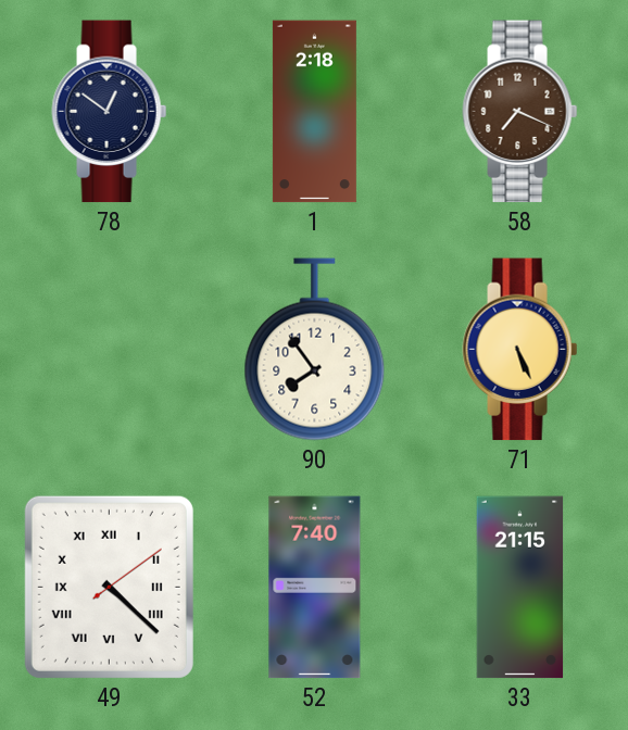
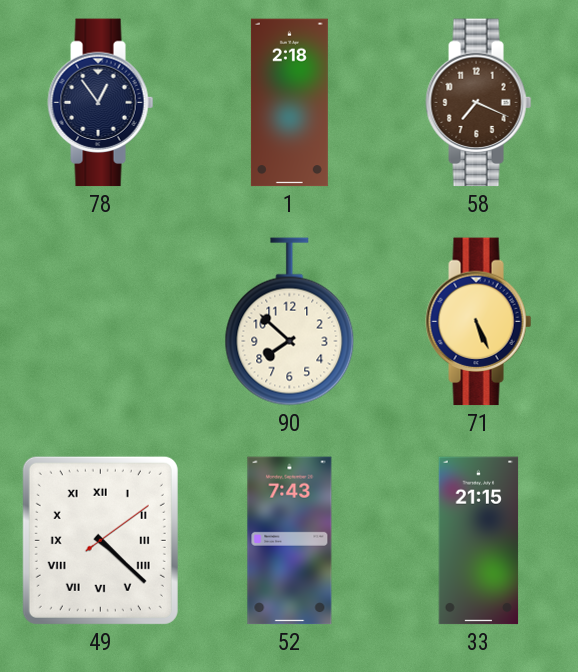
78: 12:51 -> 12:54
90: 7:54 -> 7:52
52: 7:40 -> 7:43
